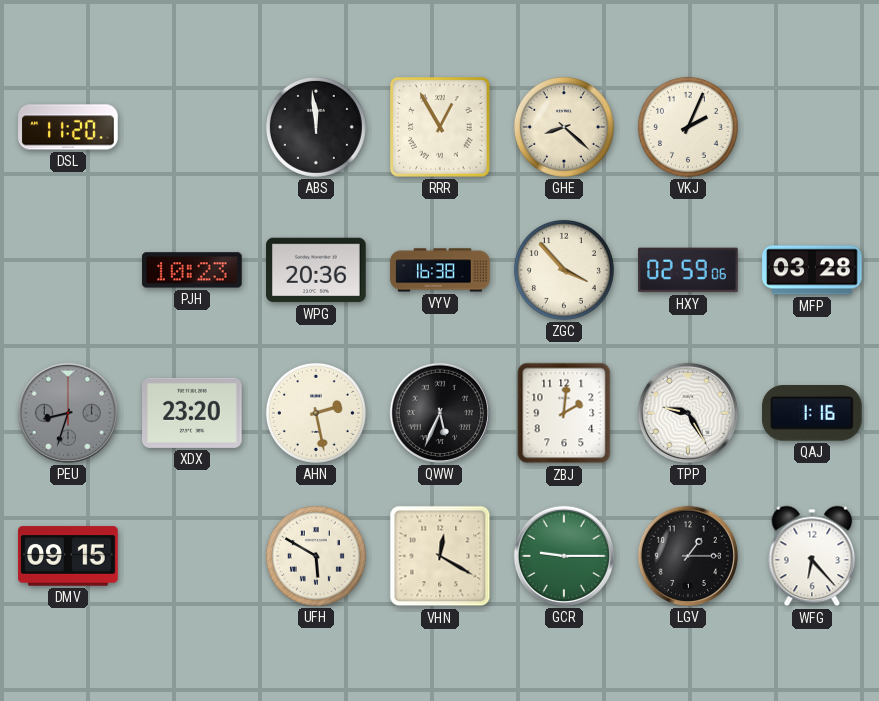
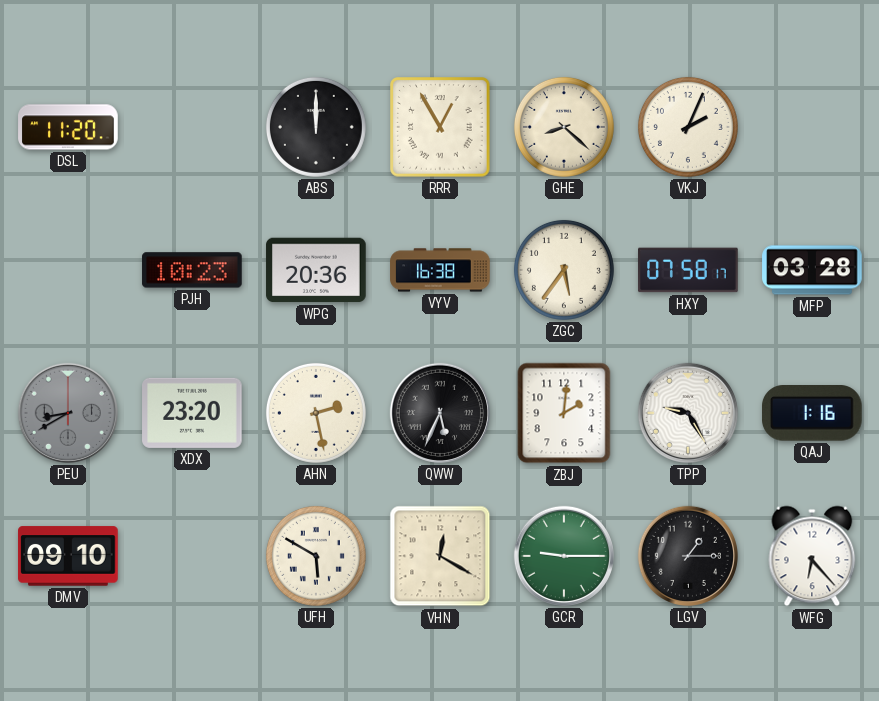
ABS: 11:59 -> 12:00
ZGC: 3:53 -> 5:36
HXY: 02:59 -> 07:58
PEU: 8:33 -> 8:40
DMV: 09:15 -> 09:10
